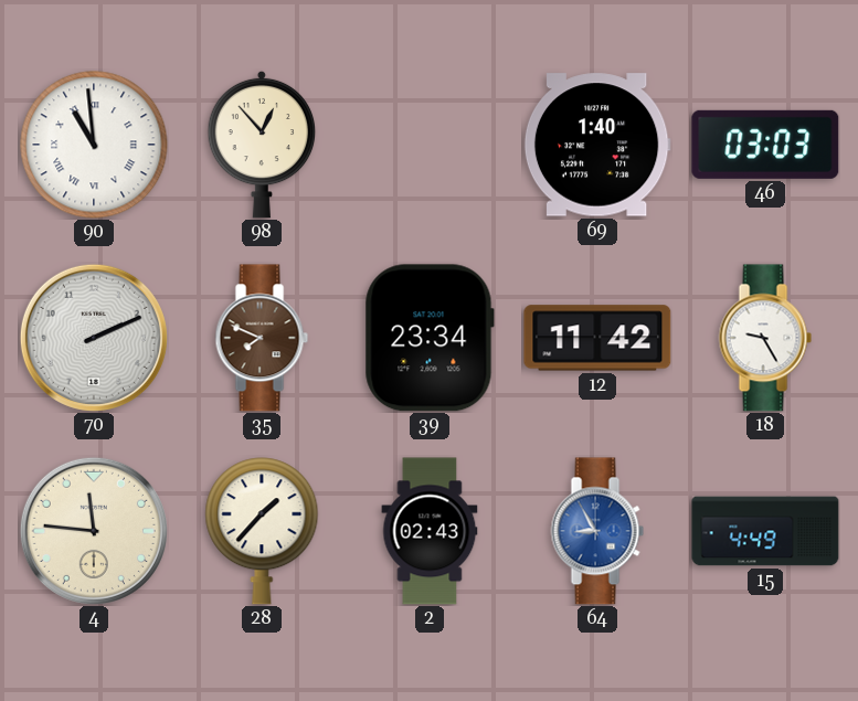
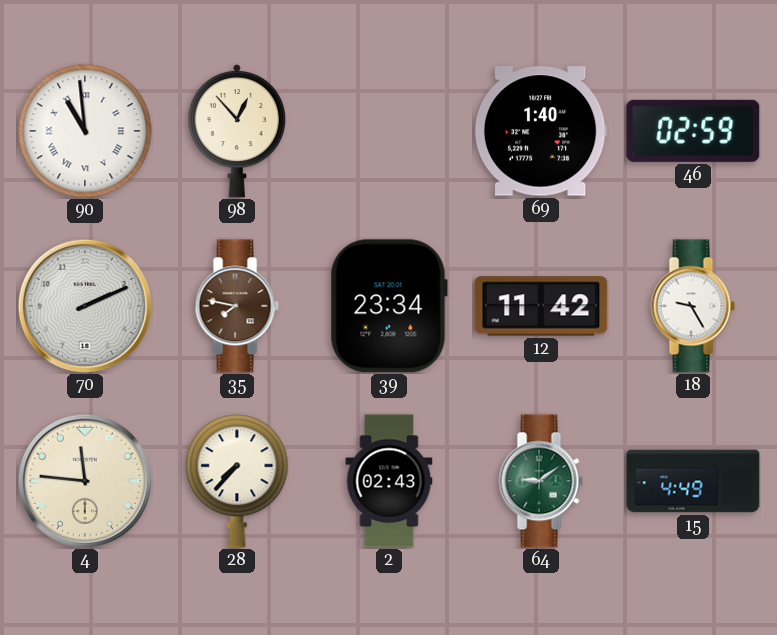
46: 03:03 -> 02:59
35: 7:49 -> 7:47
28: 1:37 -> 7:37
64: 8:55 -> 9:09
64 dial: blue -> green
